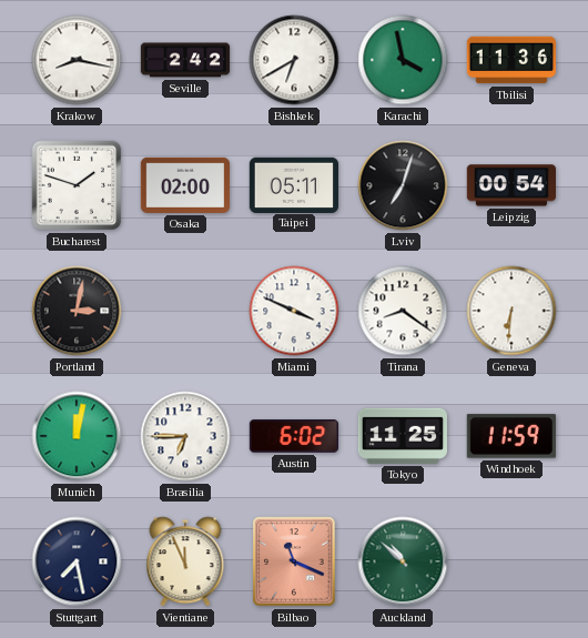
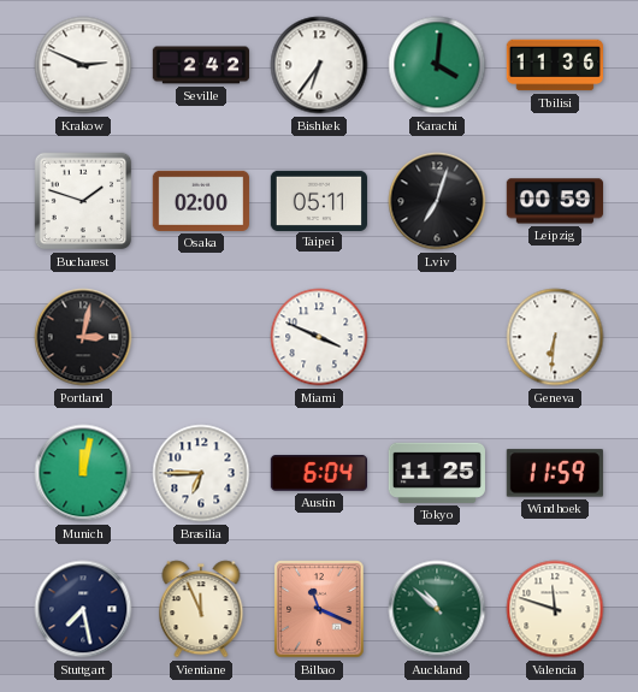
Krakow: 8:17 -> 2:49
Bishkek: 6:40 -> 6:36
Karachi: 3:58 -> 4:01
Leipzig: 00:54 -> 00:59
Tirana: 8:21 -> none
Austin: 6:02 -> 6:04
Valencia: none -> 11:48
